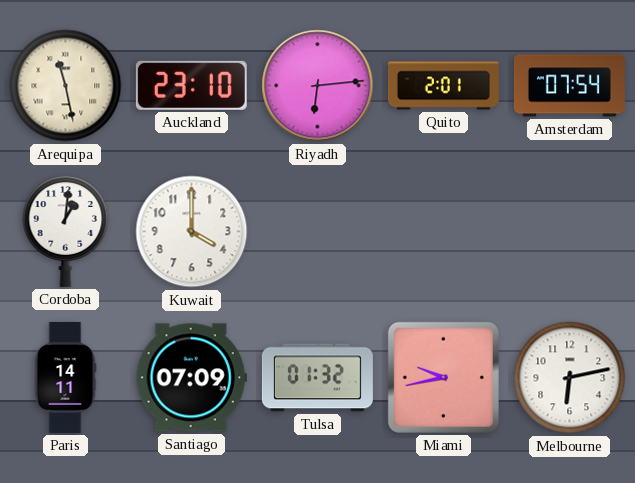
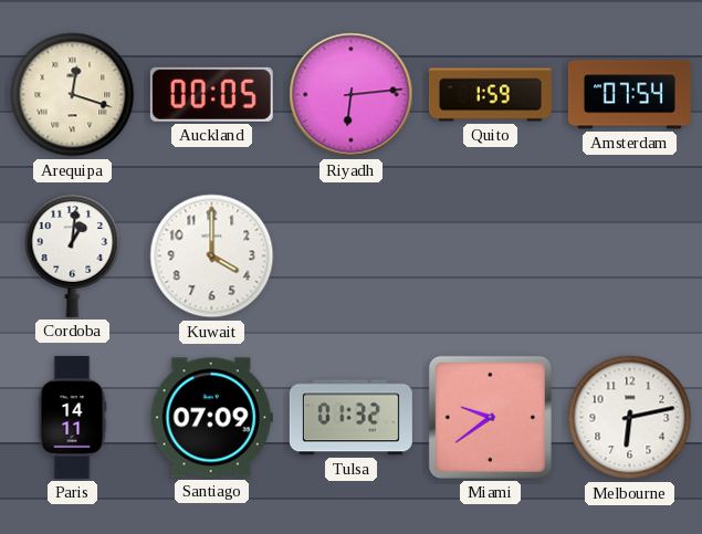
Arequipa: 11:28 -> 12:18
Auckland: 23:10 -> 00:05
Quito: 2:01 -> 1:59
Miami: 9:43 -> 9:39
